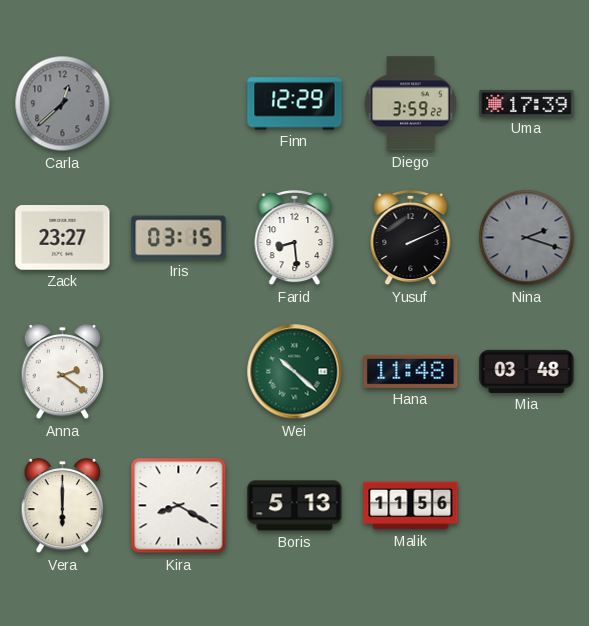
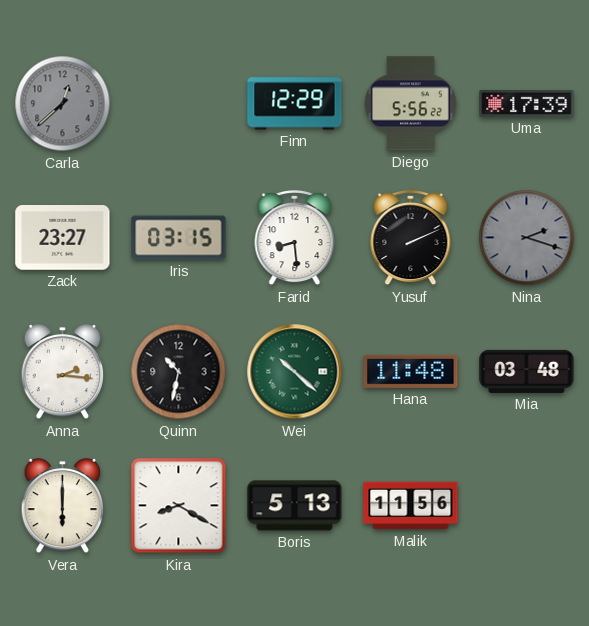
Diego: 3:59 -> 5:56
Anna: 2:21 -> 2:16
Quinn: none -> 10:32
